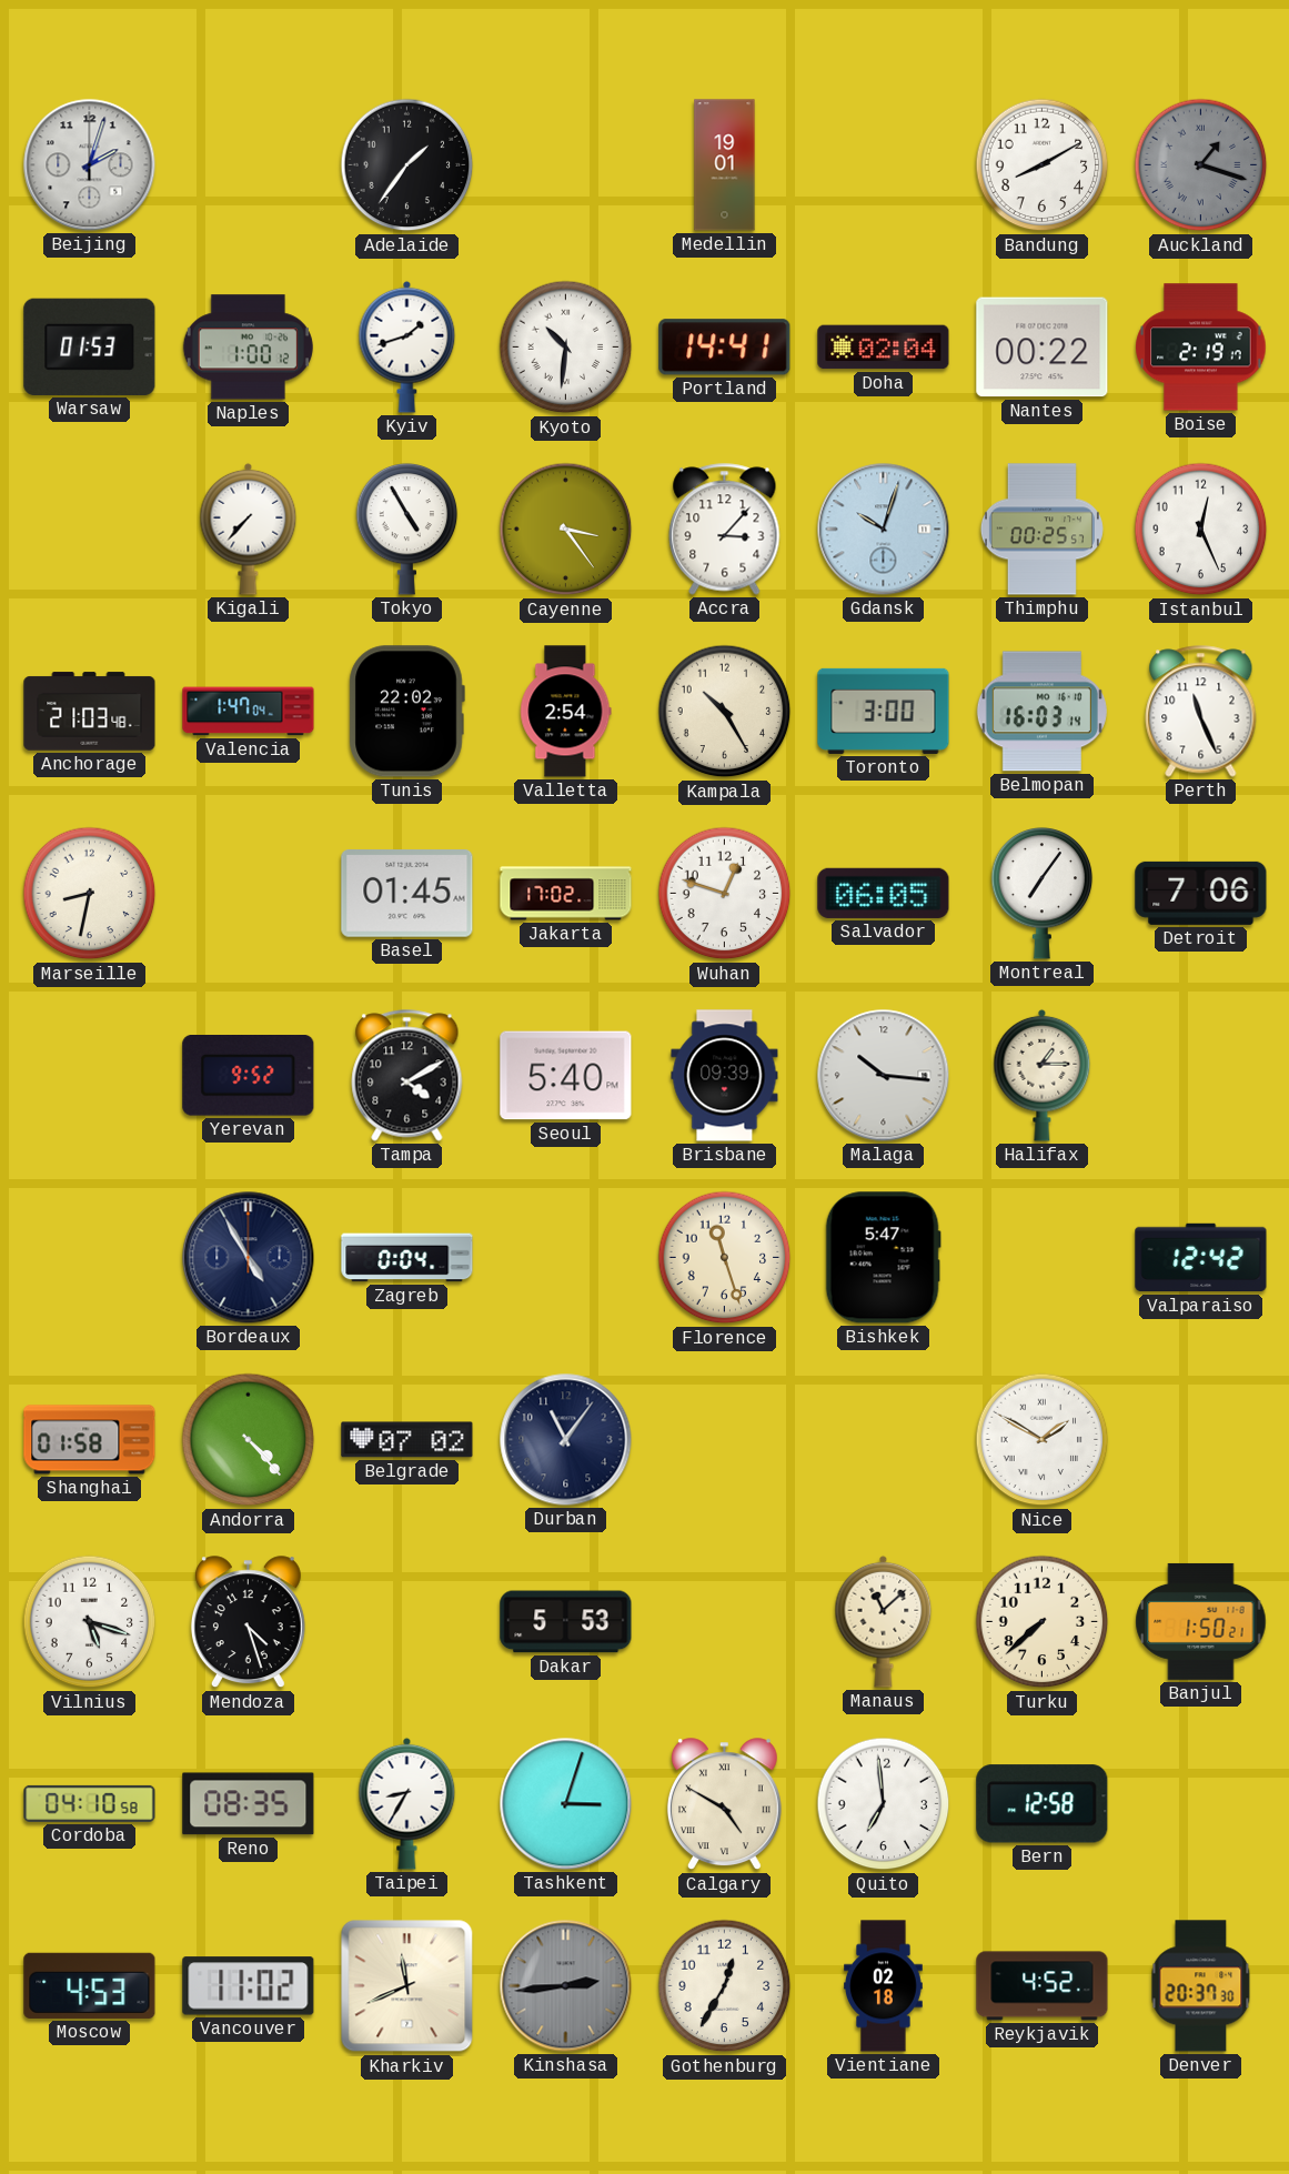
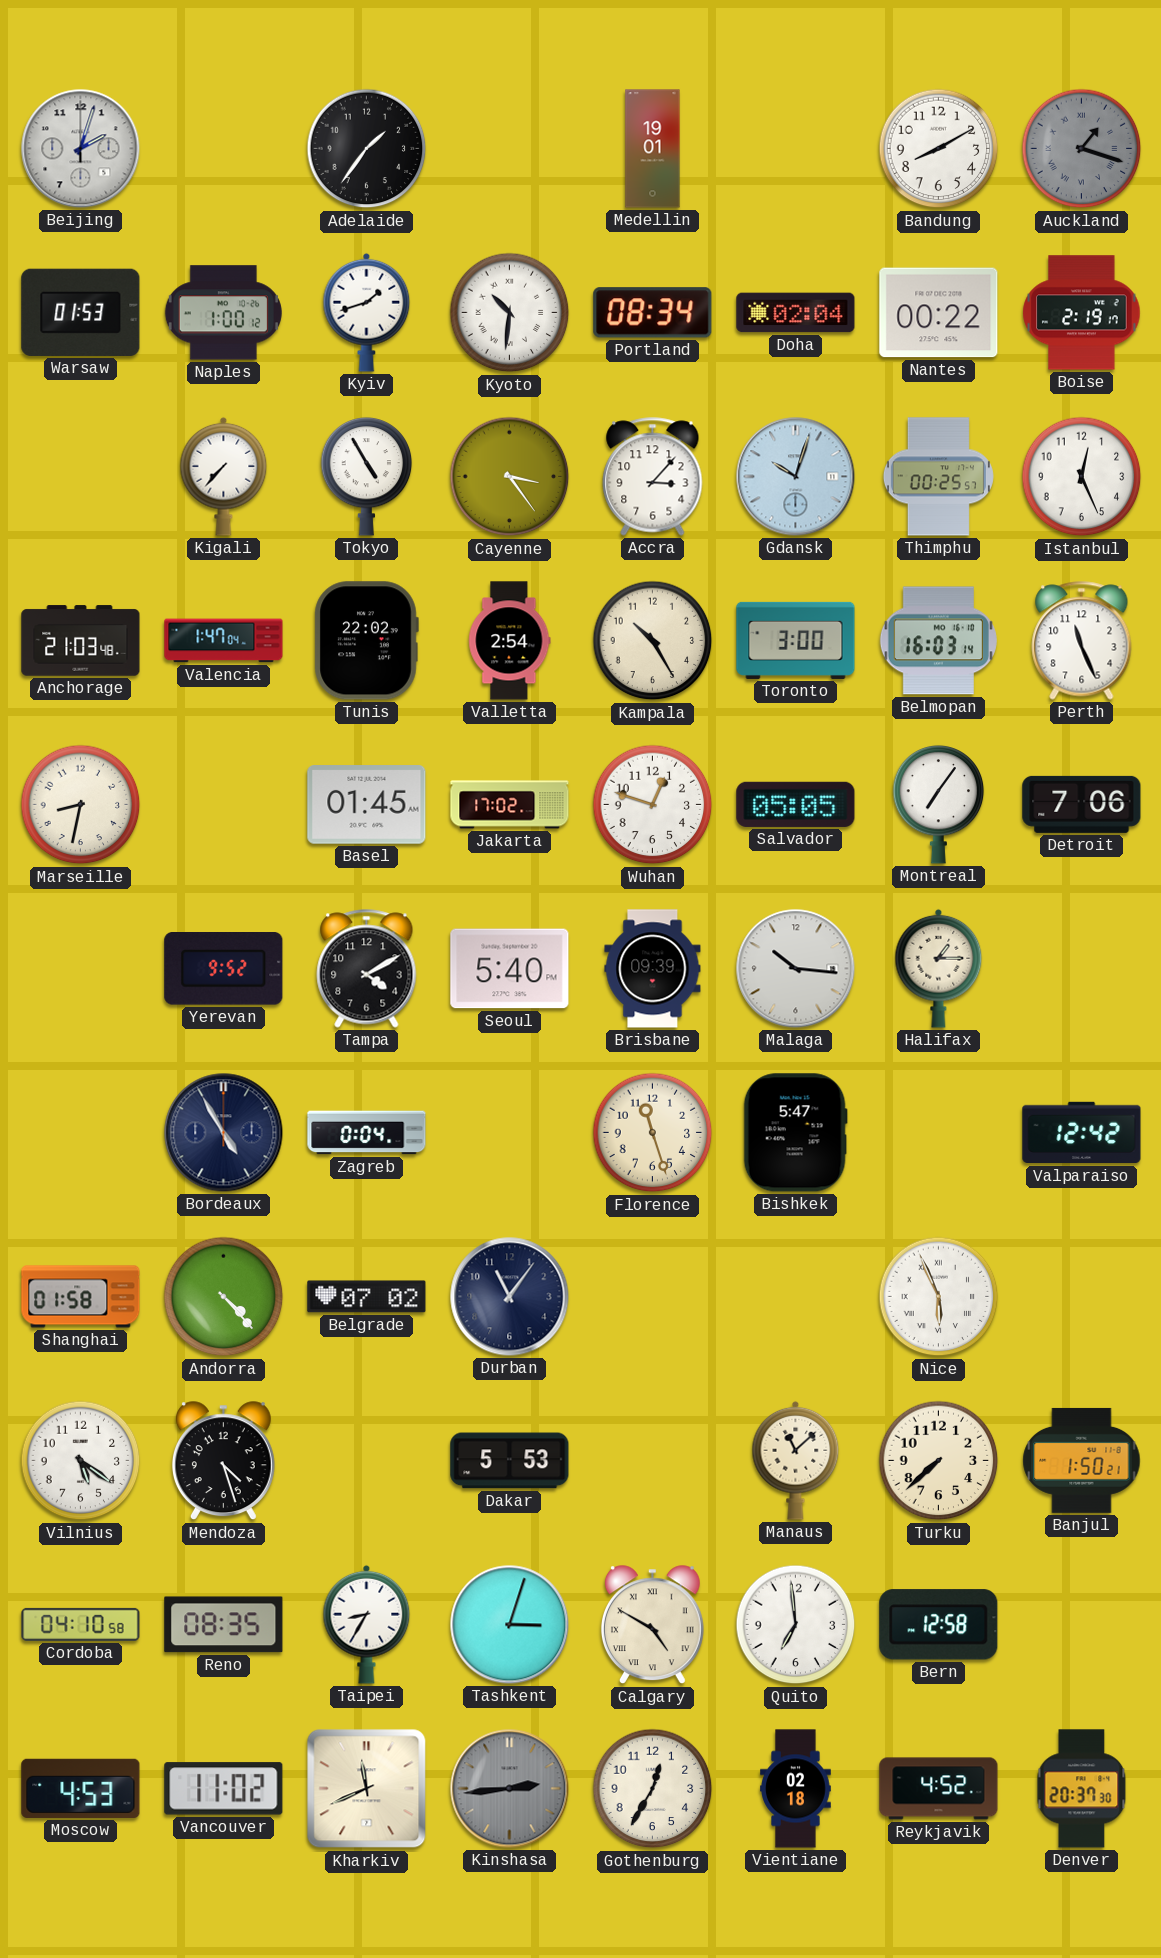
Portland: 14:41 -> 08:34
Salvador: 06:05 -> 05:05
Nice: 1:50 -> 5:56
Vilnius: 5:18 -> 5:21
